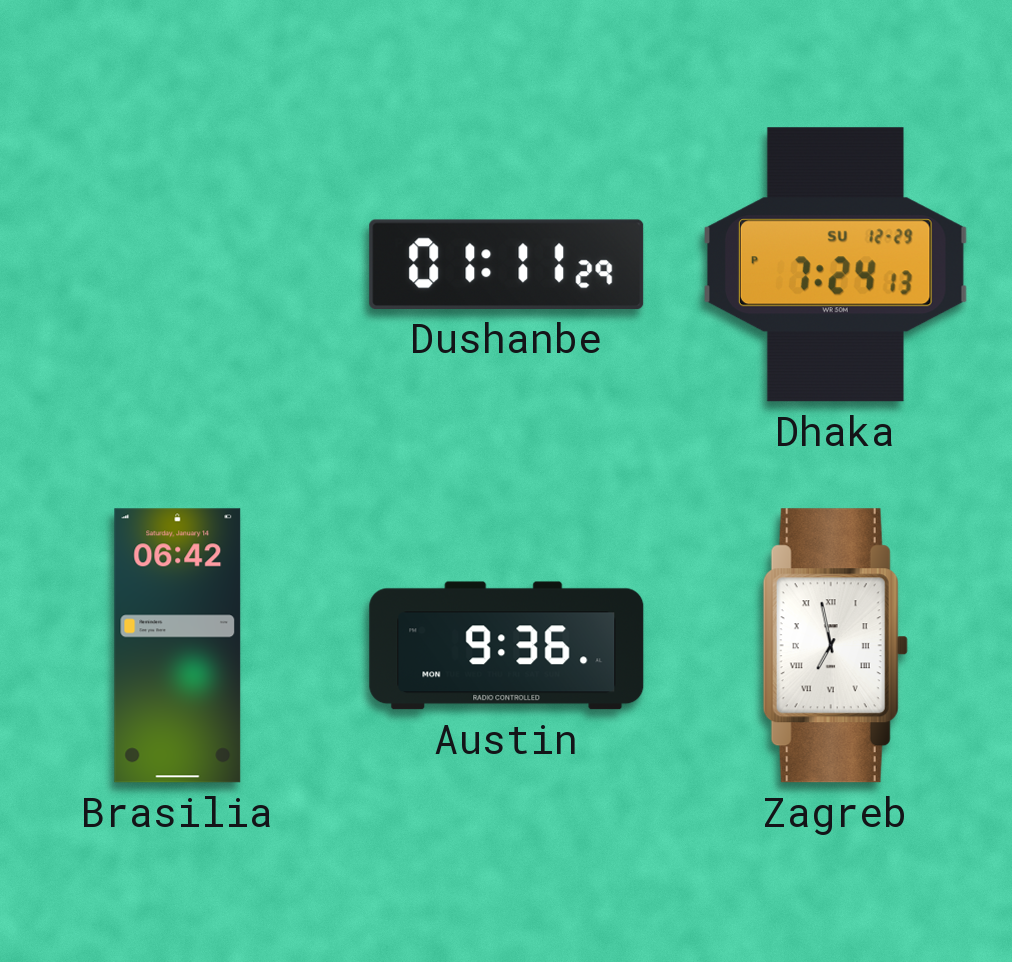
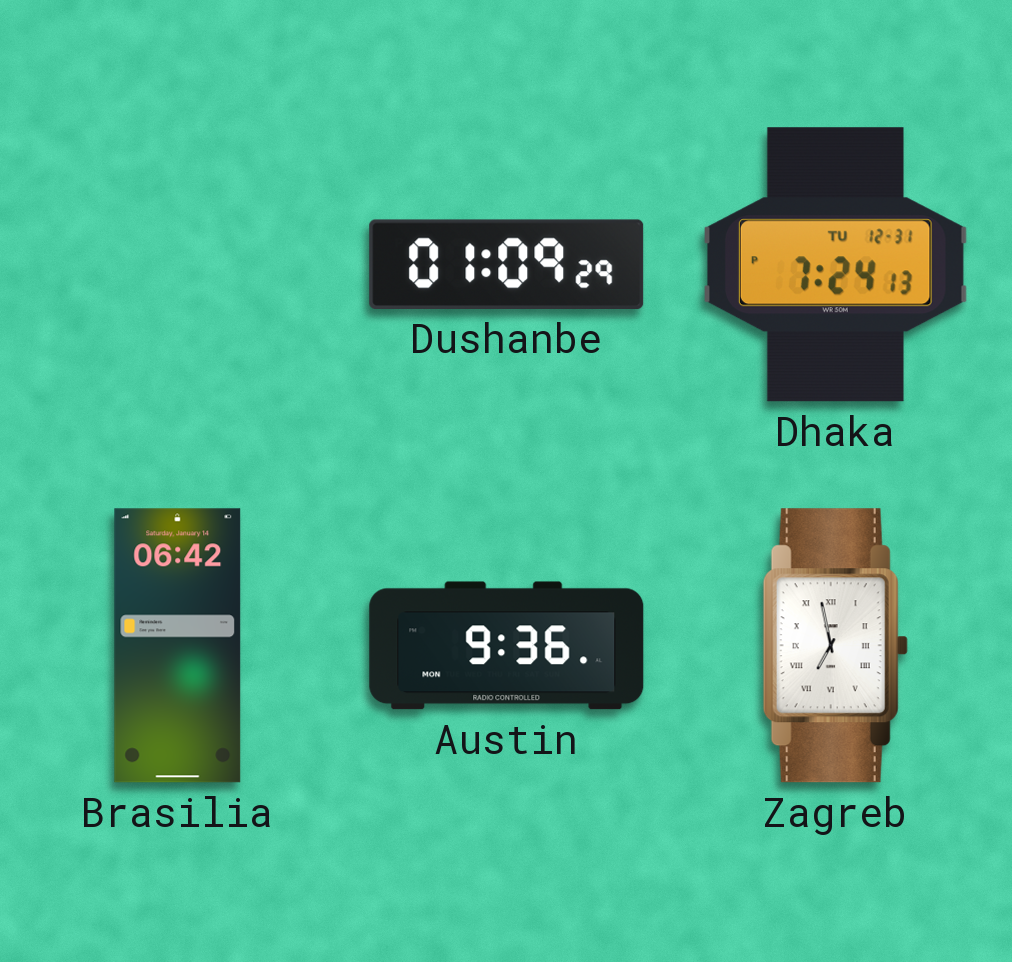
Dushanbe: 01:11 -> 01:09
Dhaka date: SU 12-29 -> TU 12-31
